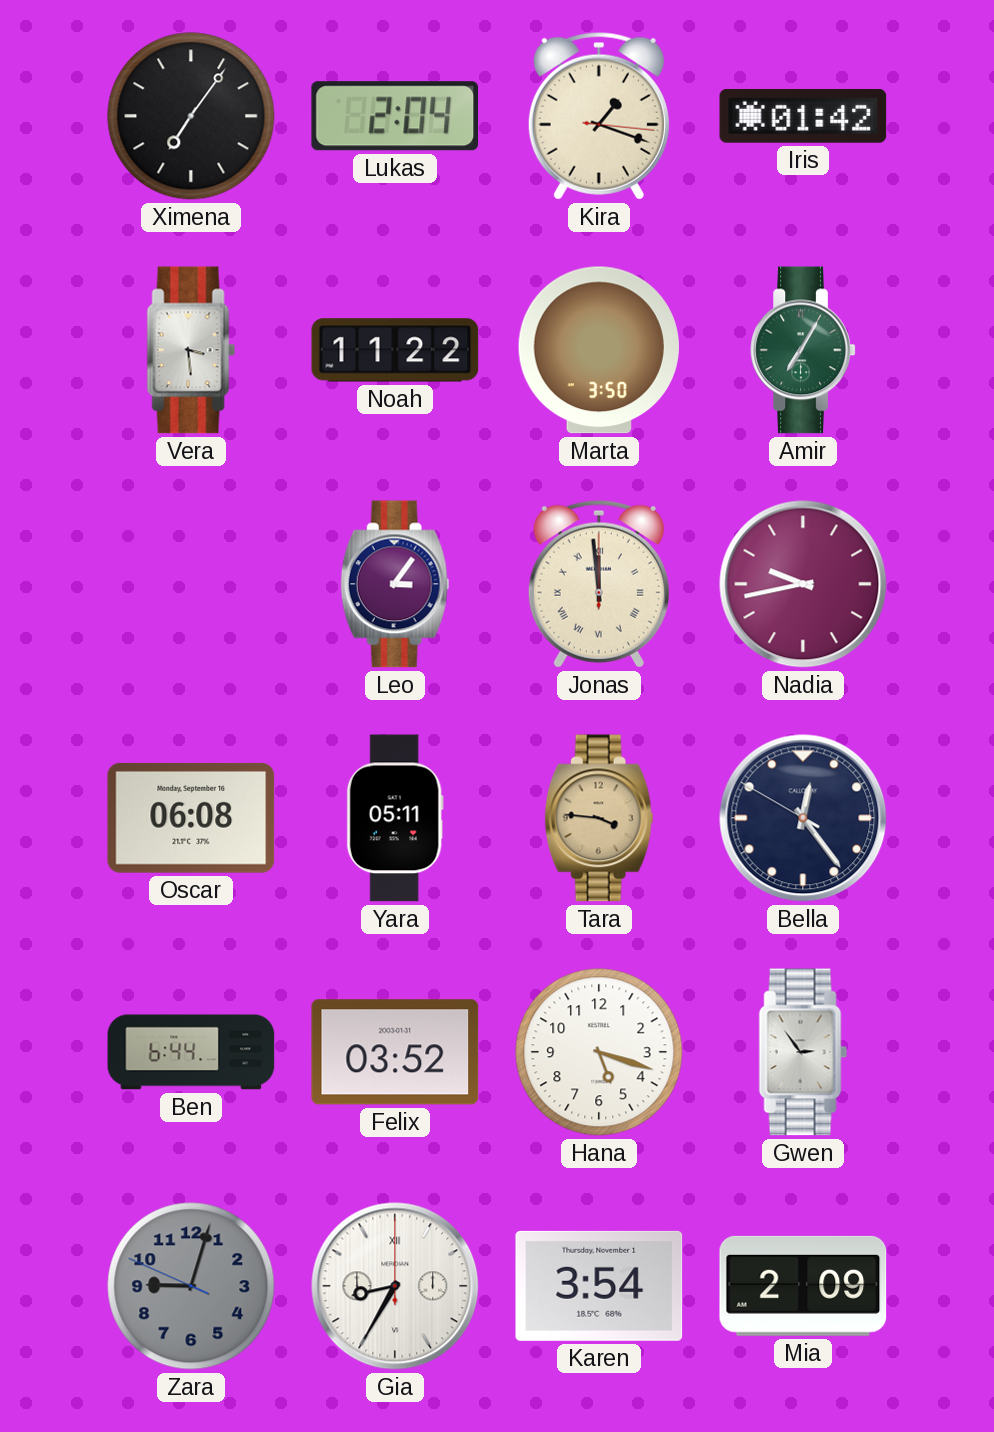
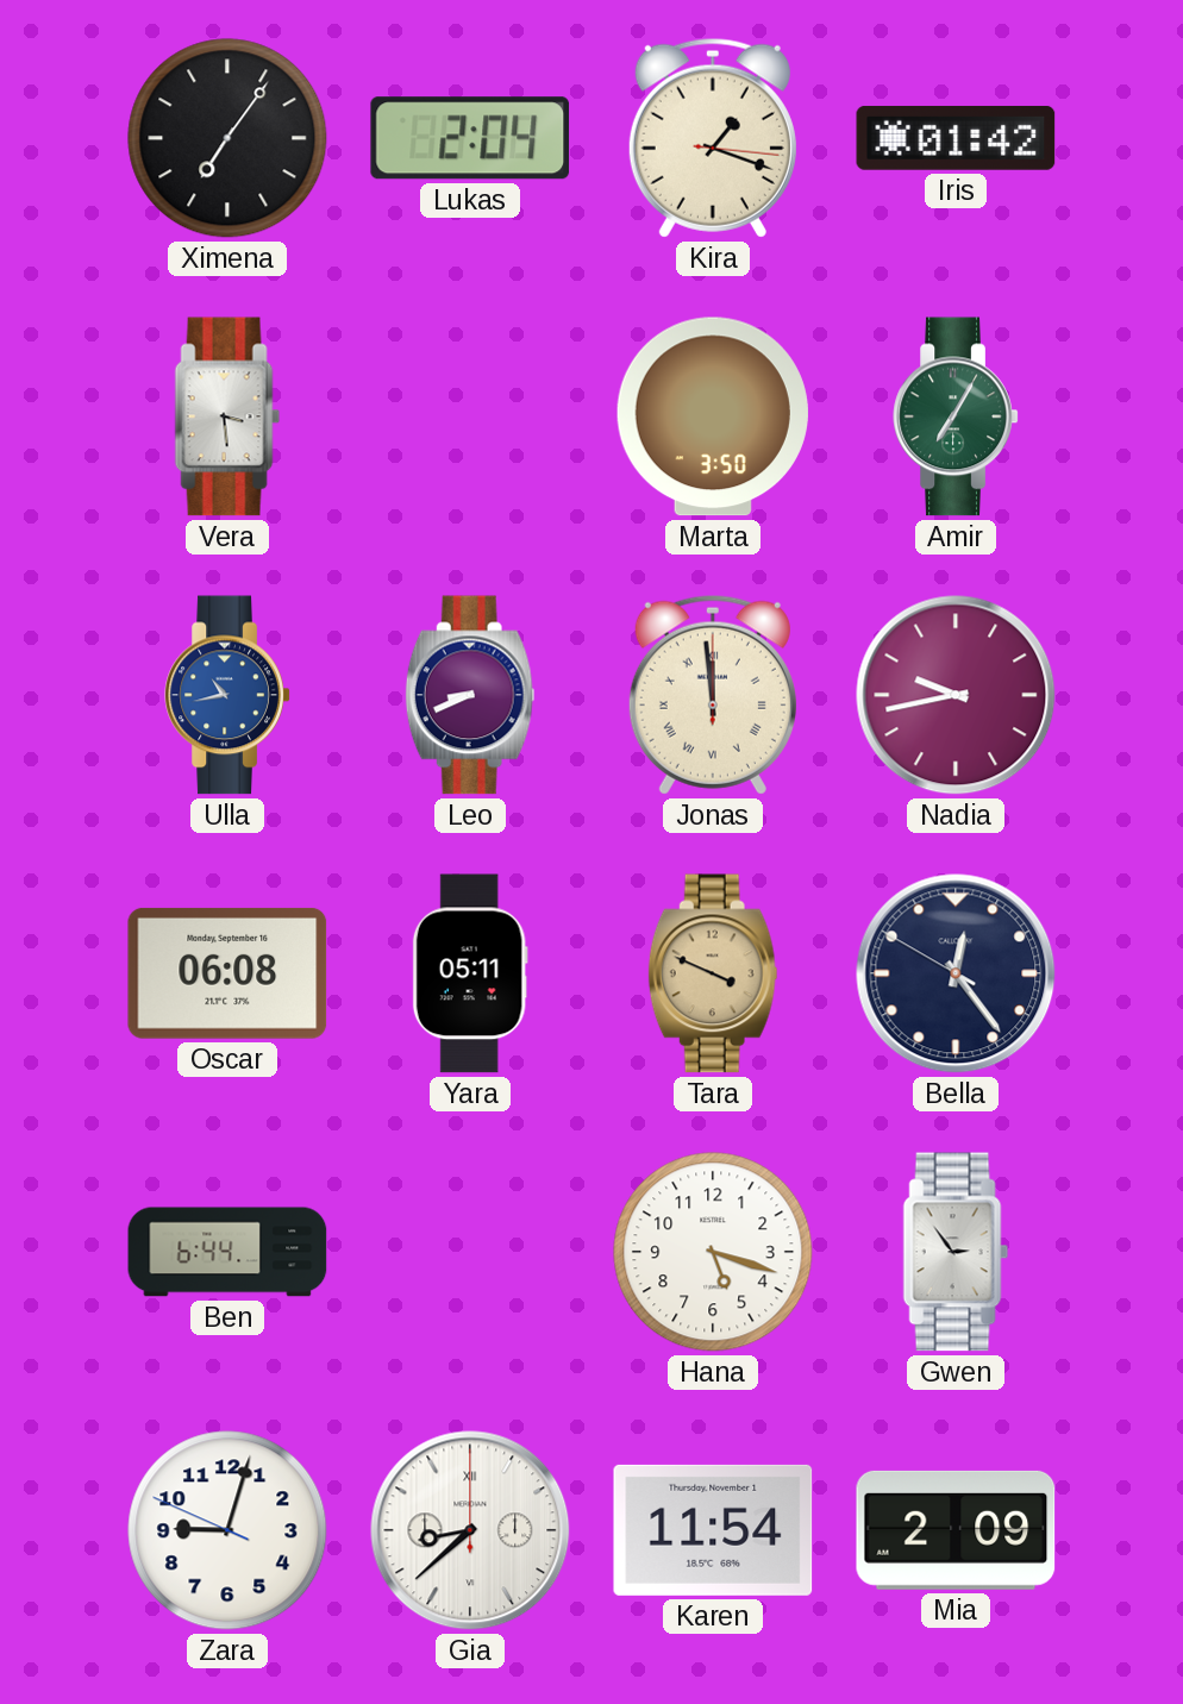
Noah: 11:22 -> none
Ulla: none -> 10:43
Leo: 3:06 -> 8:41
Tara: 3:46 -> 3:49
Felix: 03:52 -> none
Zara dial: grey -> white
Gia: 8:35 -> 8:38
Karen: 3:54 -> 11:54
